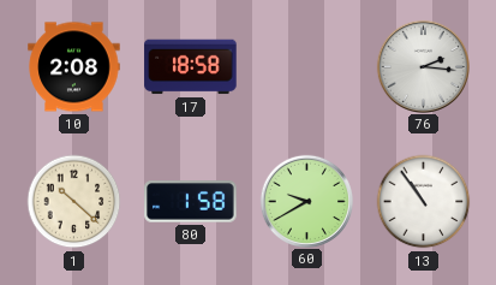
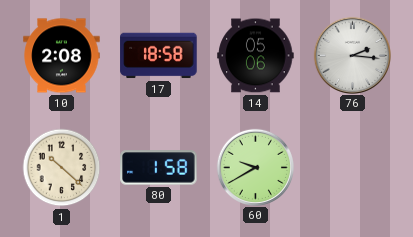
14: none -> 05:06
13: 10:54 -> none
